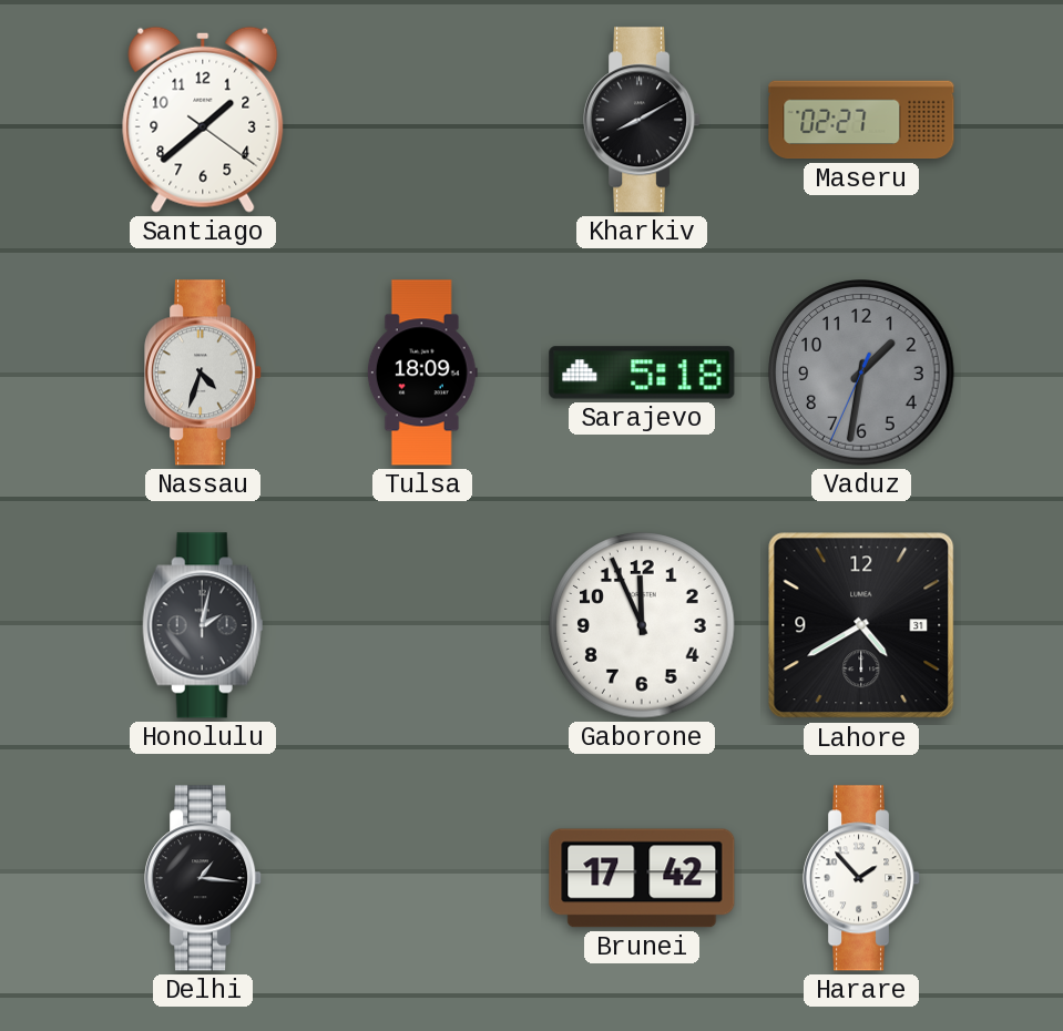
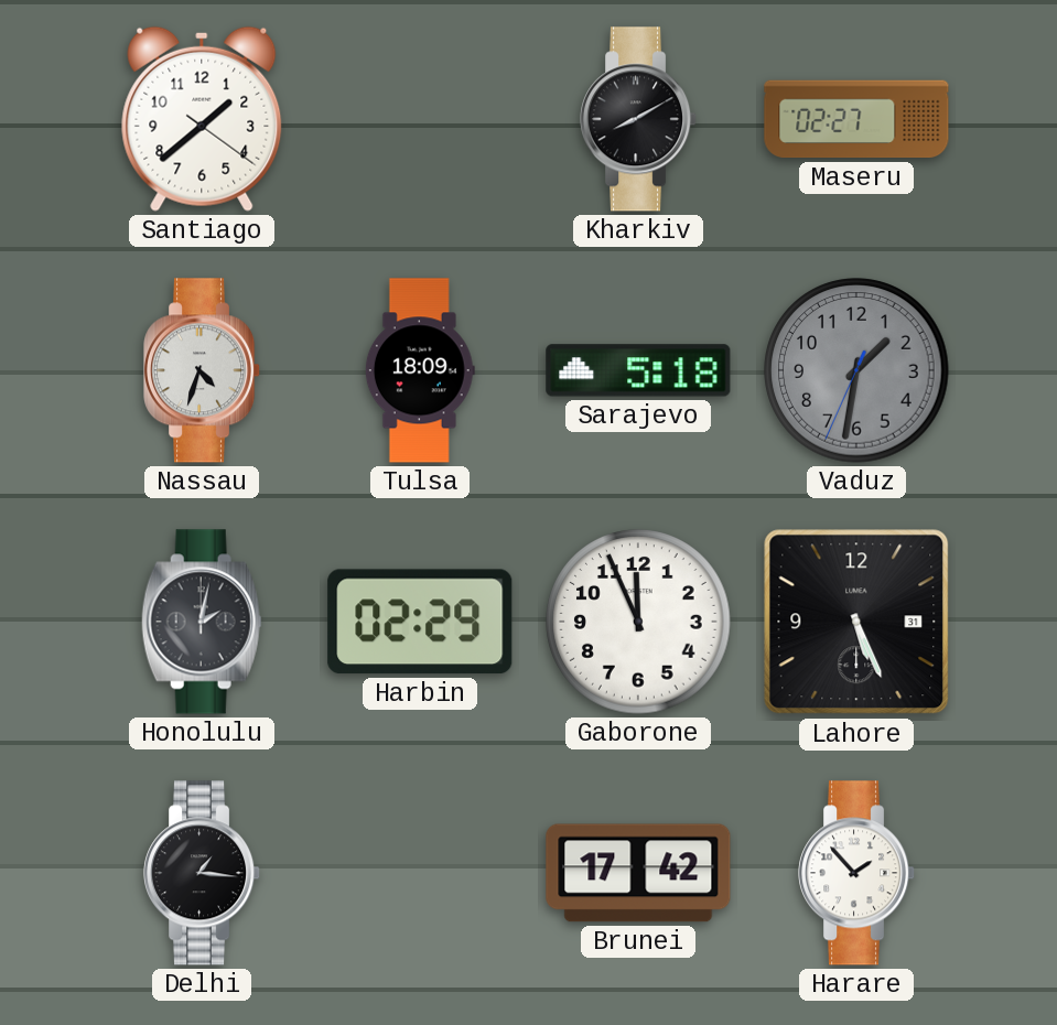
Harbin: none -> 02:29
Lahore: 4:40 -> 5:26
